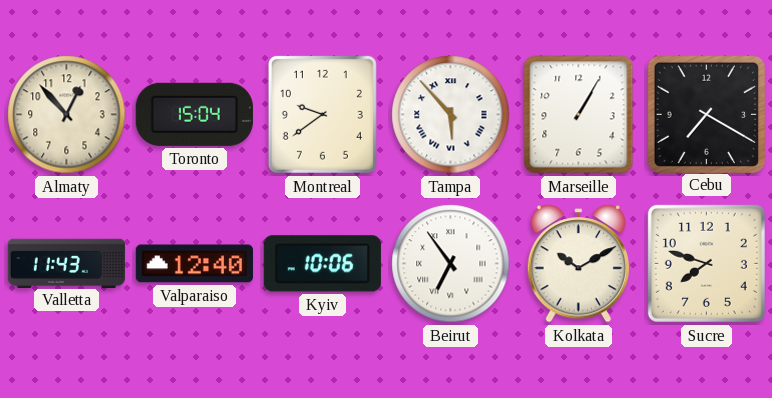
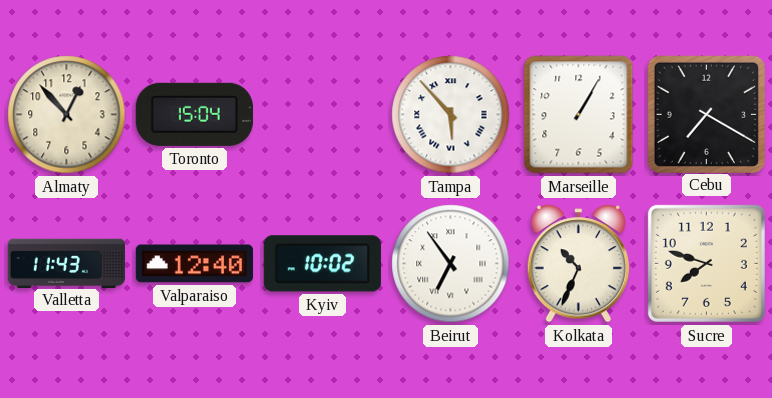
Montreal: 9:39 -> none
Kyiv: 10:06 -> 10:02
Kolkata: 10:10 -> 10:34
